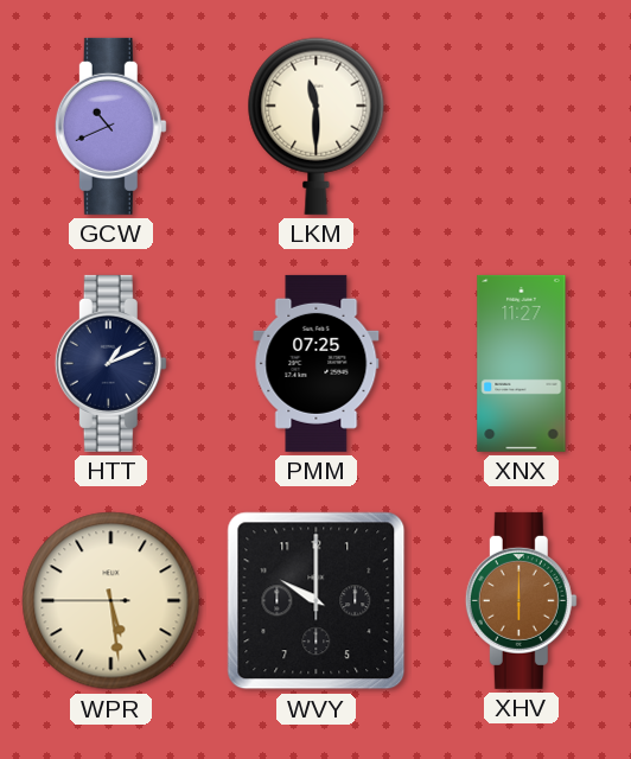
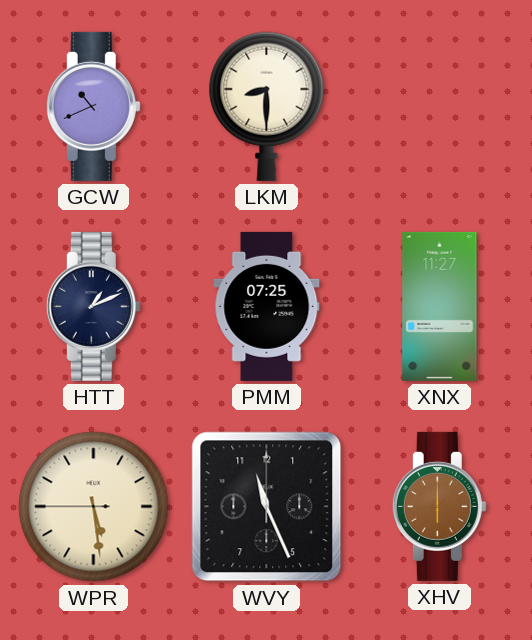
LKM: 11:30 -> 8:30
WVY: 10:00 -> 11:26
